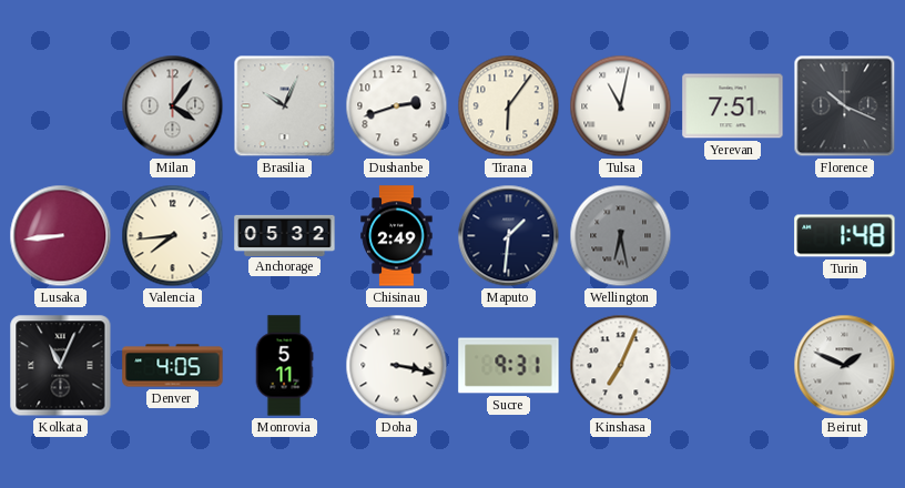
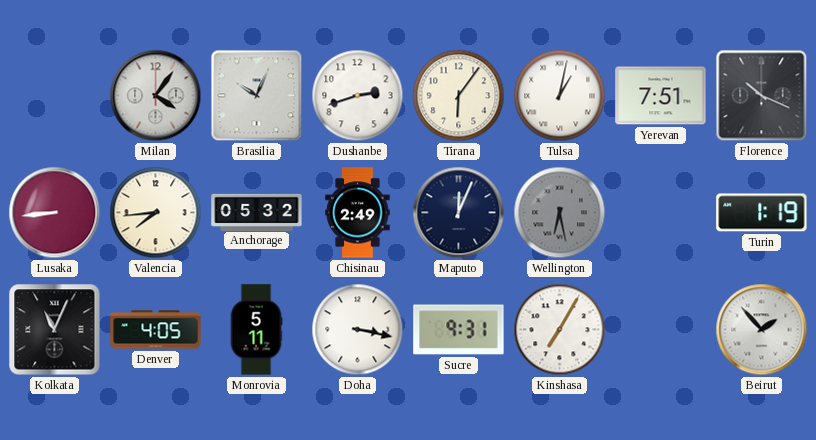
Tulsa: 11:02 -> 1:02
Maputo: 1:31 -> 12:04
Turin: 1:48 -> 1:19
Kinshasa: 7:04 -> 7:05
Beirut: 1:49 -> 1:53
